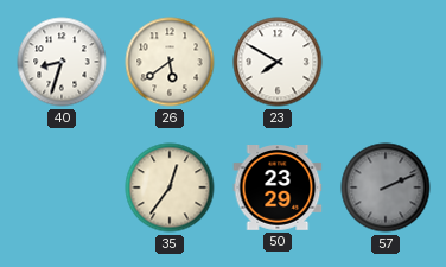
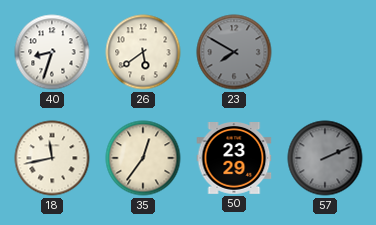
23 dial: white -> grey
18: none -> 11:43
